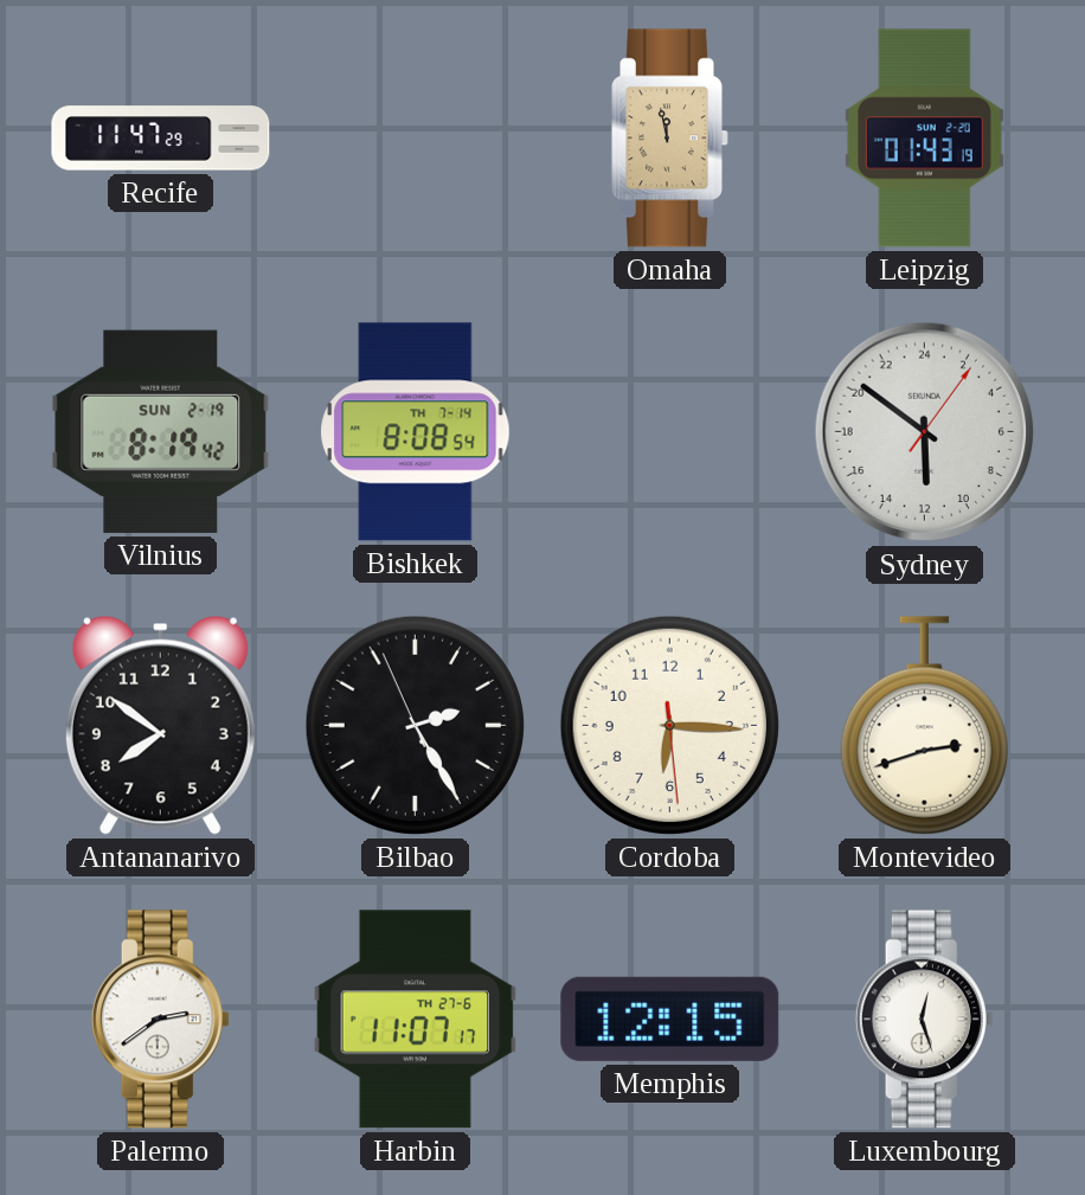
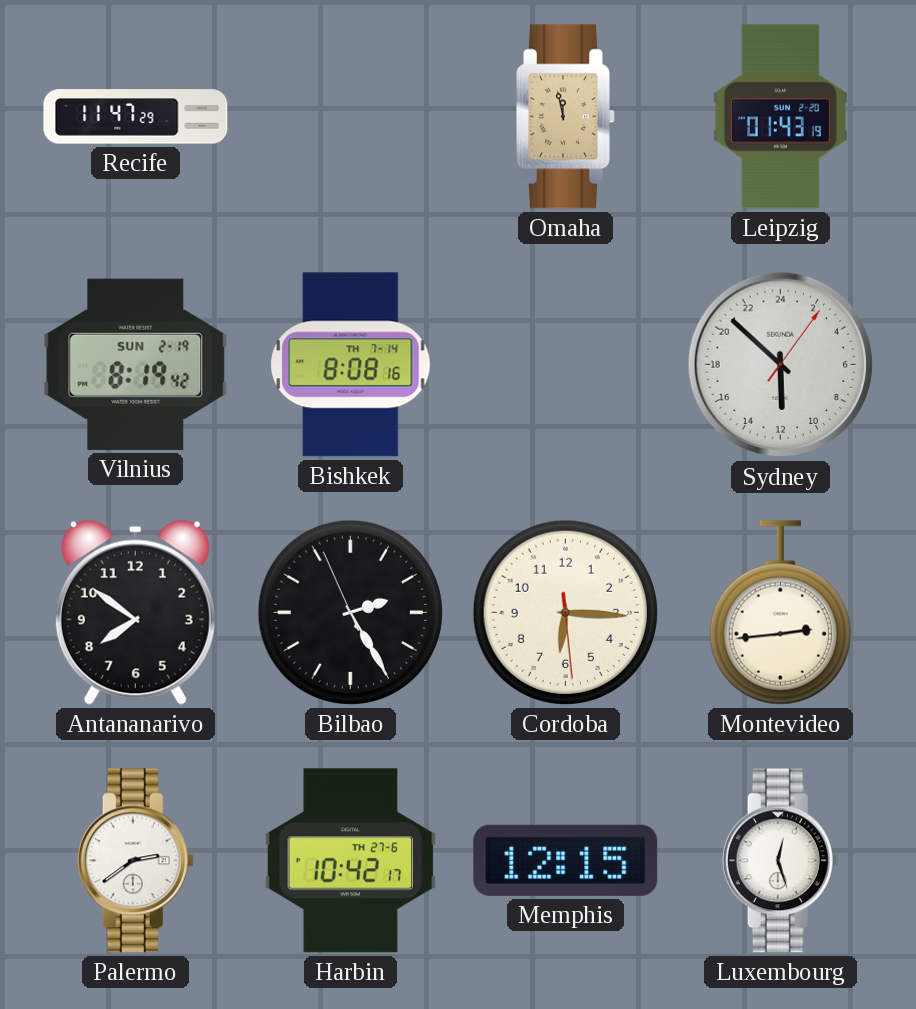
Bishkek: 8:08:54 -> 8:08:16
Sydney: 11:51 -> 11:52
Montevideo: 2:42 -> 2:44
Harbin: 11:07 -> 10:42
